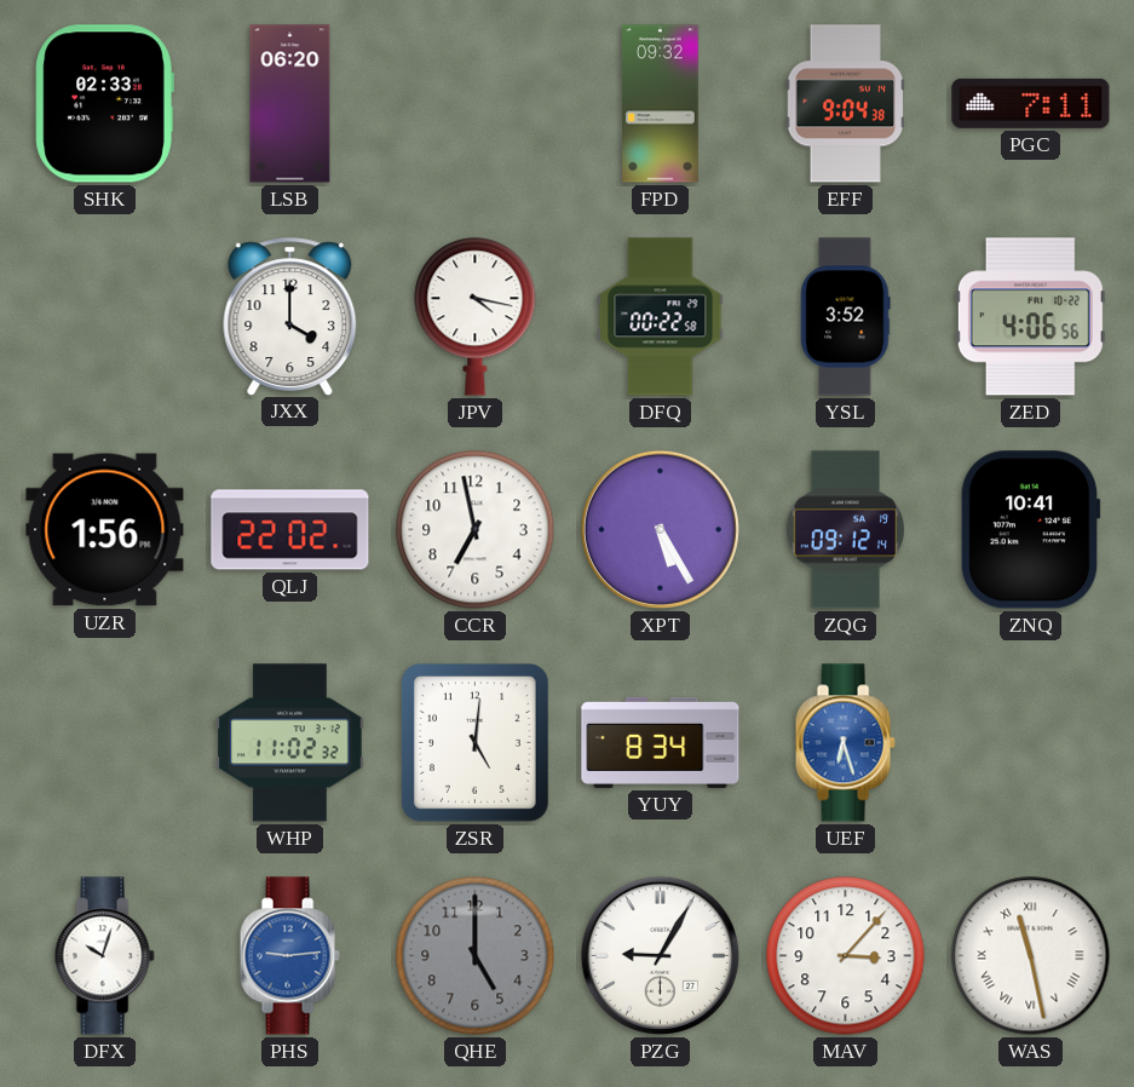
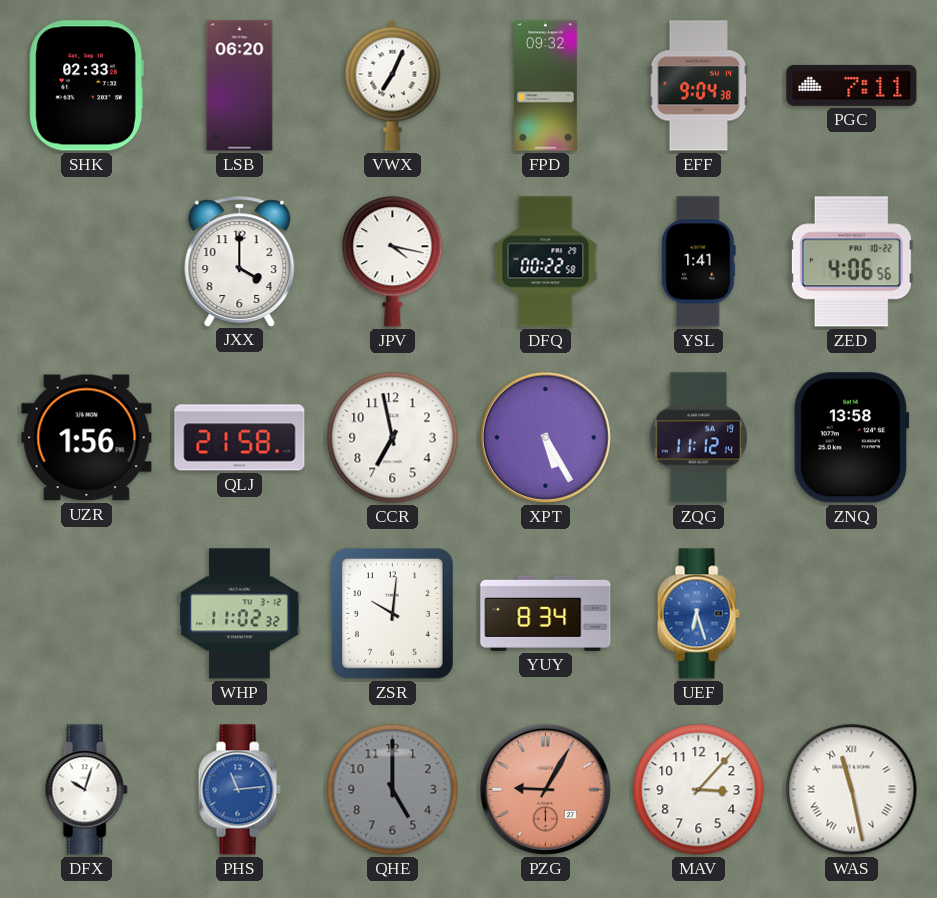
VWX: none -> 7:04
YSL: 3:52 -> 1:41
QLJ: 22:02 -> 21:58
ZQG: 09:12 -> 11:12
ZNQ: 10:41 -> 13:58
ZSR: 5:01 -> 10:01
PHS: 9:14 -> 11:14
PZG dial: white -> salmon
